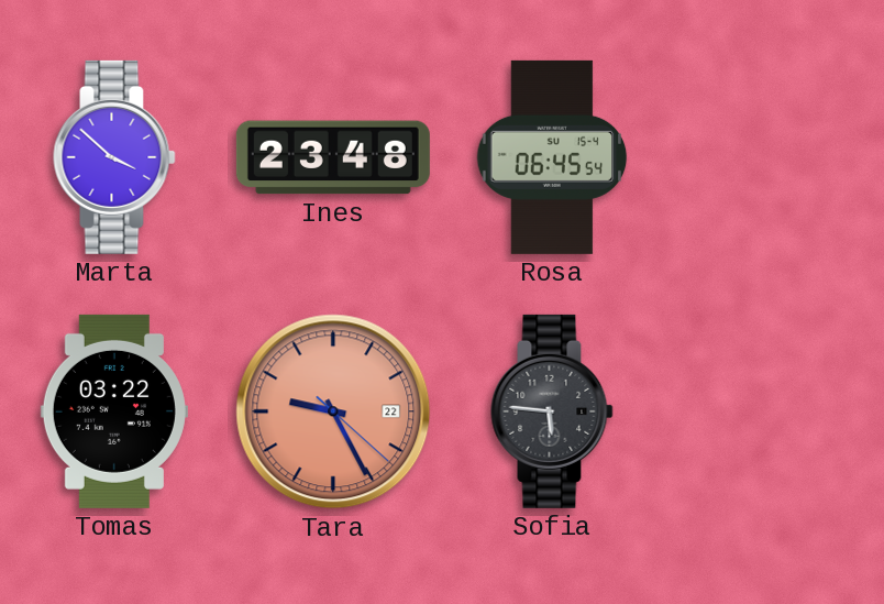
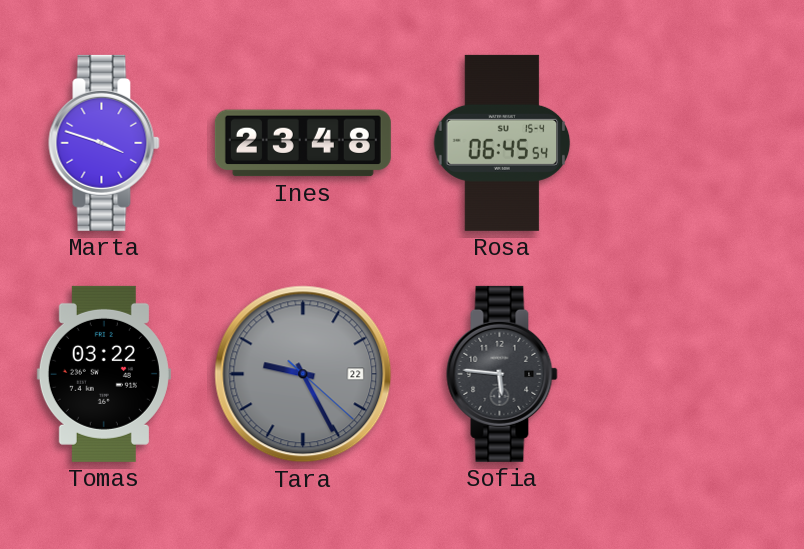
Marta: 3:52 -> 3:48
Tara dial: salmon -> grey
